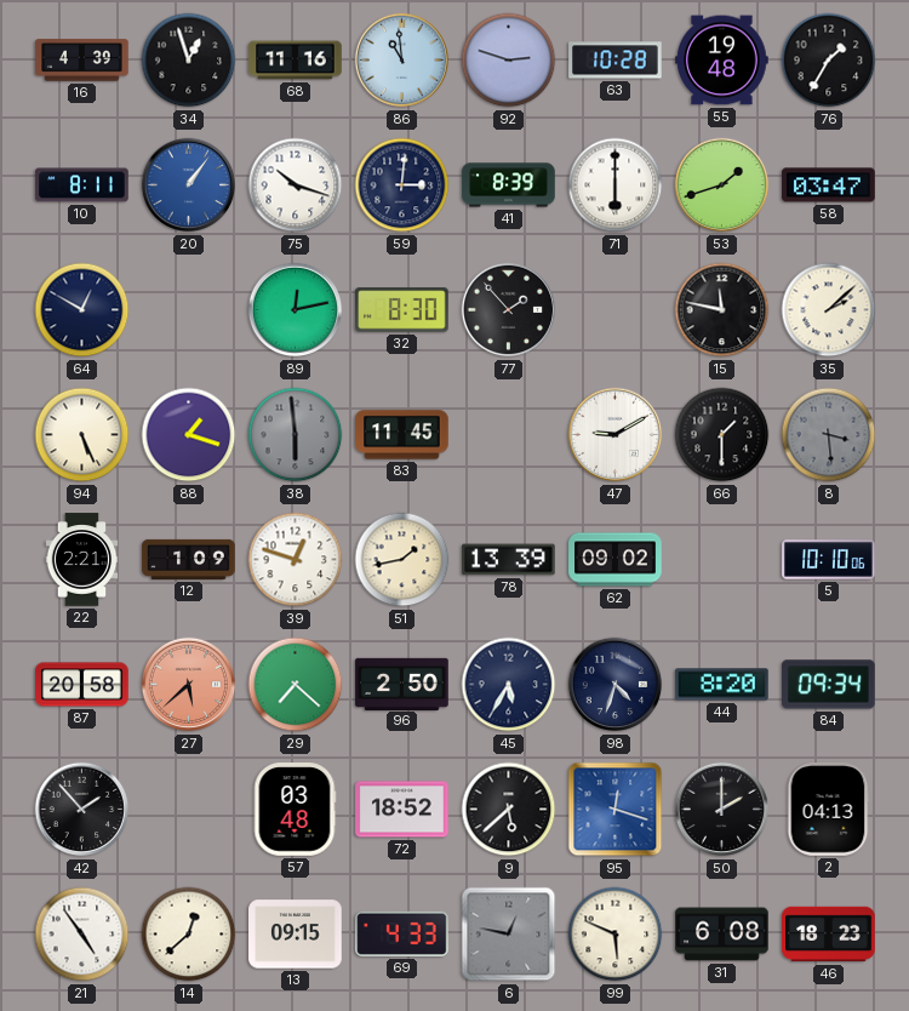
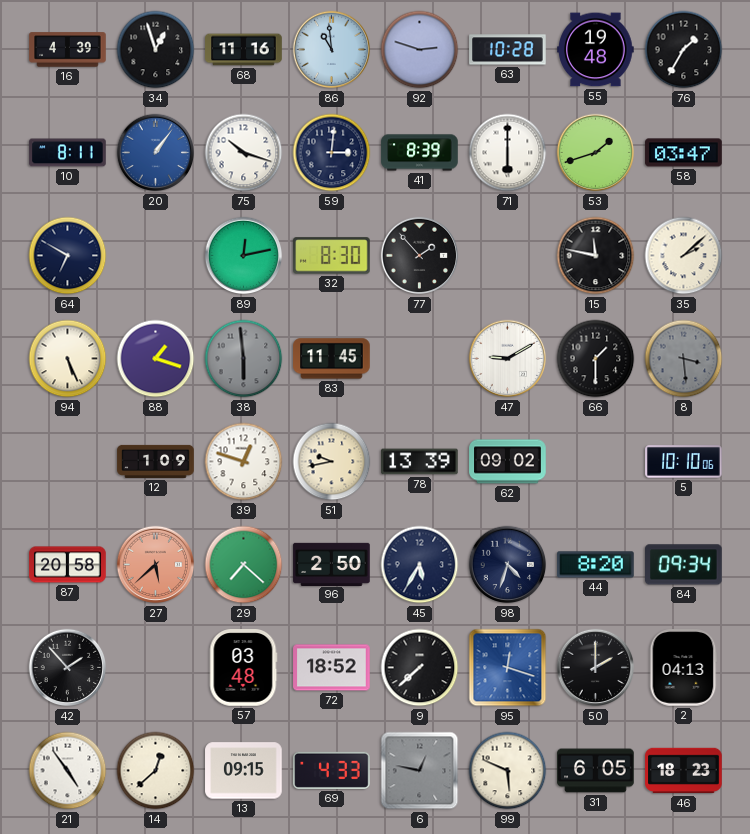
64: 12:50 -> 6:50
22: 2:21 -> none
51: 1:43 -> 9:43
9: 5:38 -> 7:38
31: 6:08 -> 6:05
